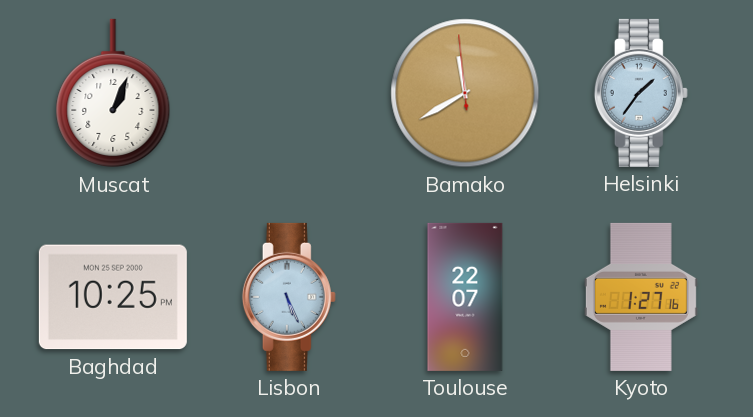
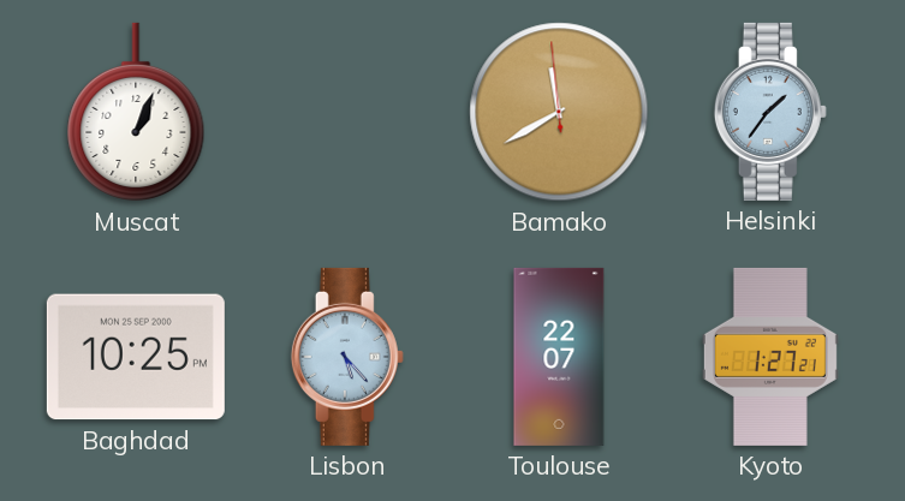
Lisbon: 5:26 -> 5:23
Kyoto: 1:27:16 -> 1:27:21
